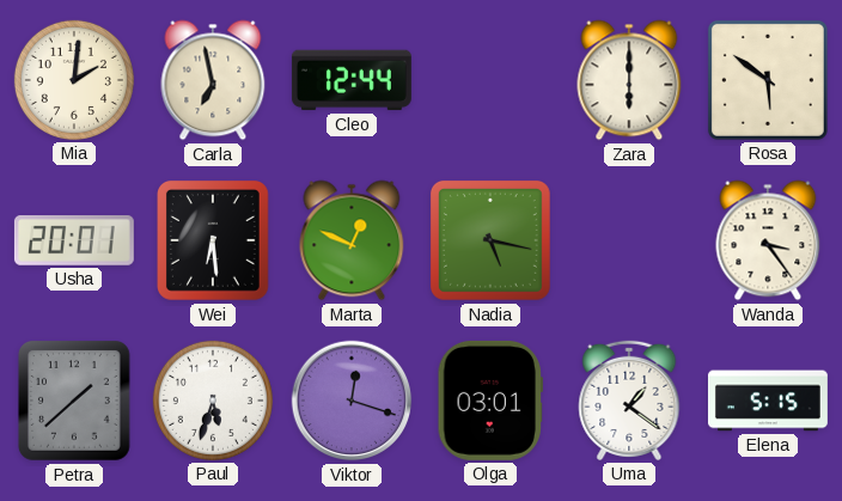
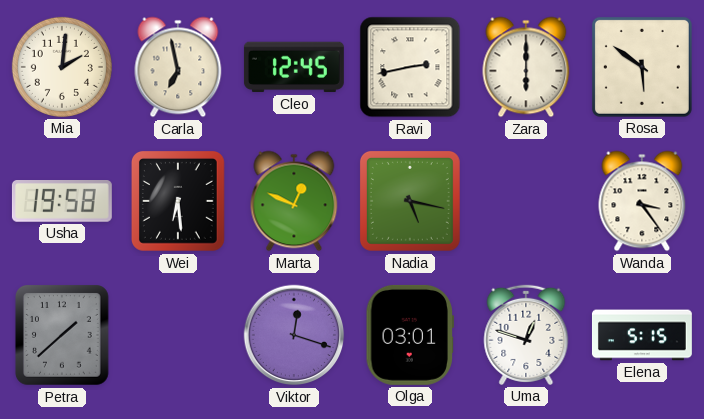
Cleo: 12:44 -> 12:45
Ravi: none -> 2:43
Usha: 20:01 -> 19:58
Paul: 5:33 -> none
Uma: 1:21 -> 12:48
